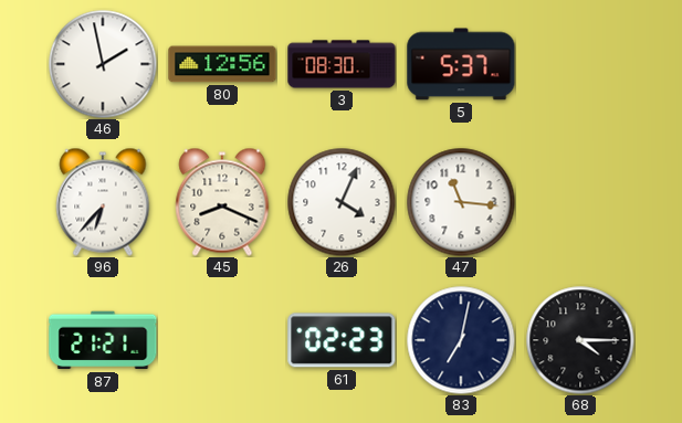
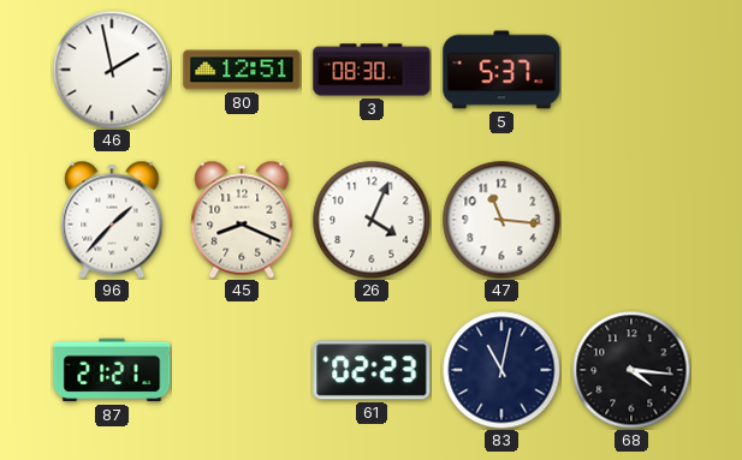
80: 12:56 -> 12:51
96: 6:37 -> 1:37
83: 7:02 -> 11:02
68: 4:15 -> 4:16
